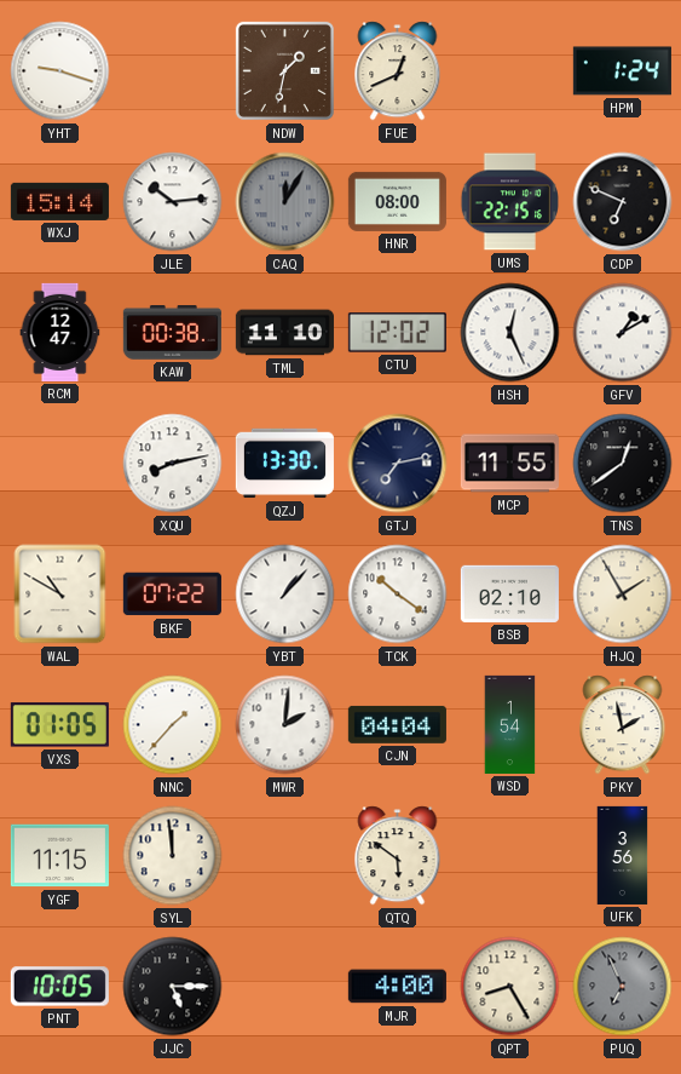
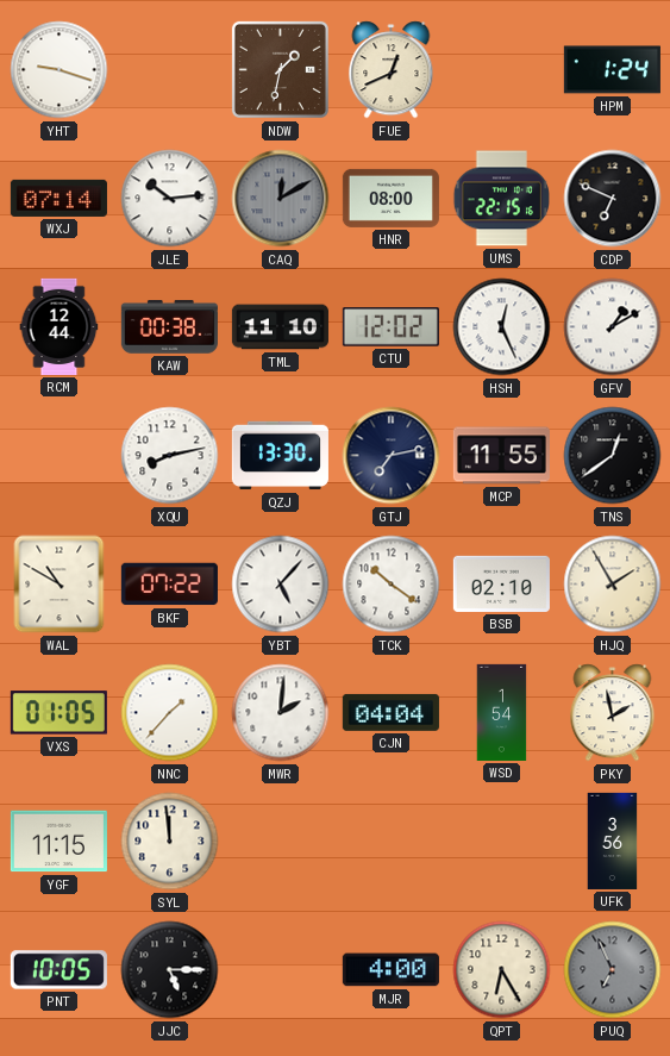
WXJ: 15:14 -> 07:14
CAQ: 12:05 -> 12:10
RCM: 12:47 -> 12:44
YBT: 1:07 -> 5:07
QTQ: 5:51 -> none
QPT: 8:25 -> 6:25
